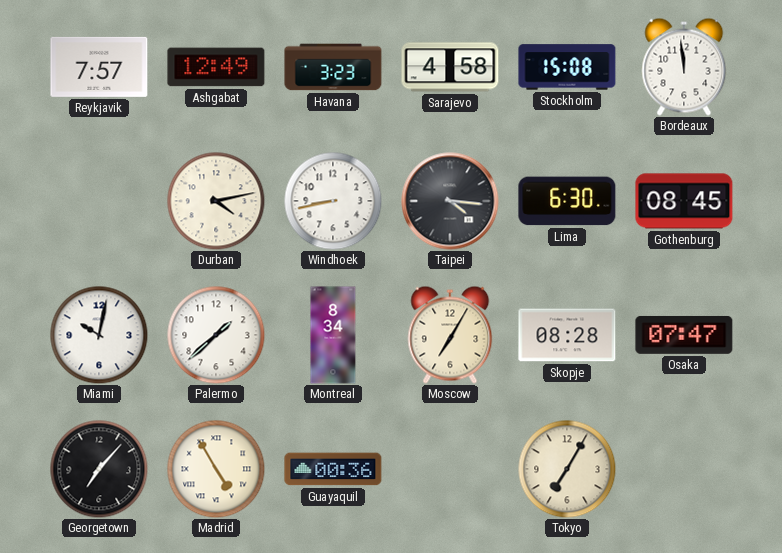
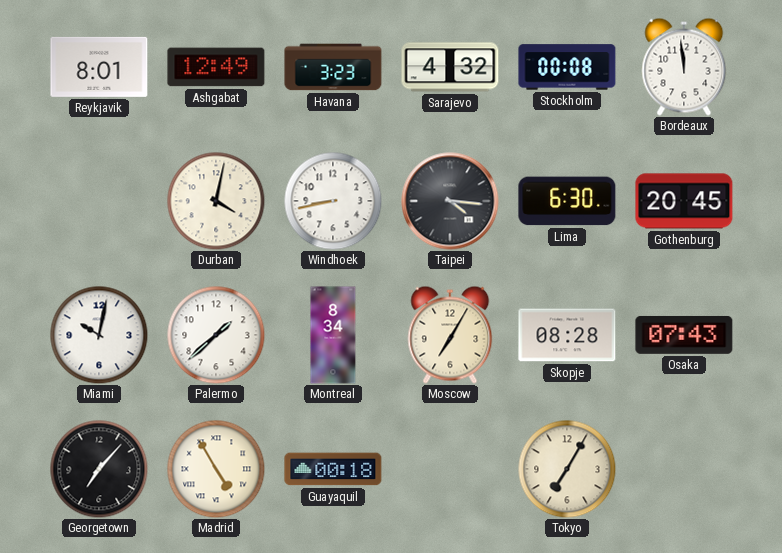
Reykjavik: 7:57 -> 8:01
Sarajevo: 4:58 -> 4:32
Stockholm: 15:08 -> 00:08
Durban: 4:13 -> 4:02
Gothenburg: 08:45 -> 20:45
Osaka: 07:47 -> 07:43
Guayaquil: 00:36 -> 00:18
